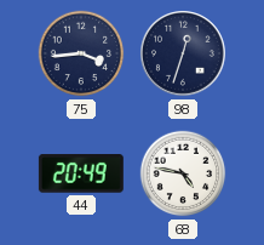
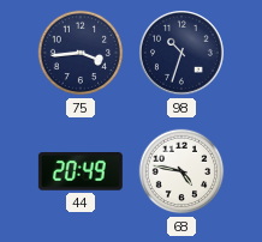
98: 12:33 -> 10:33
